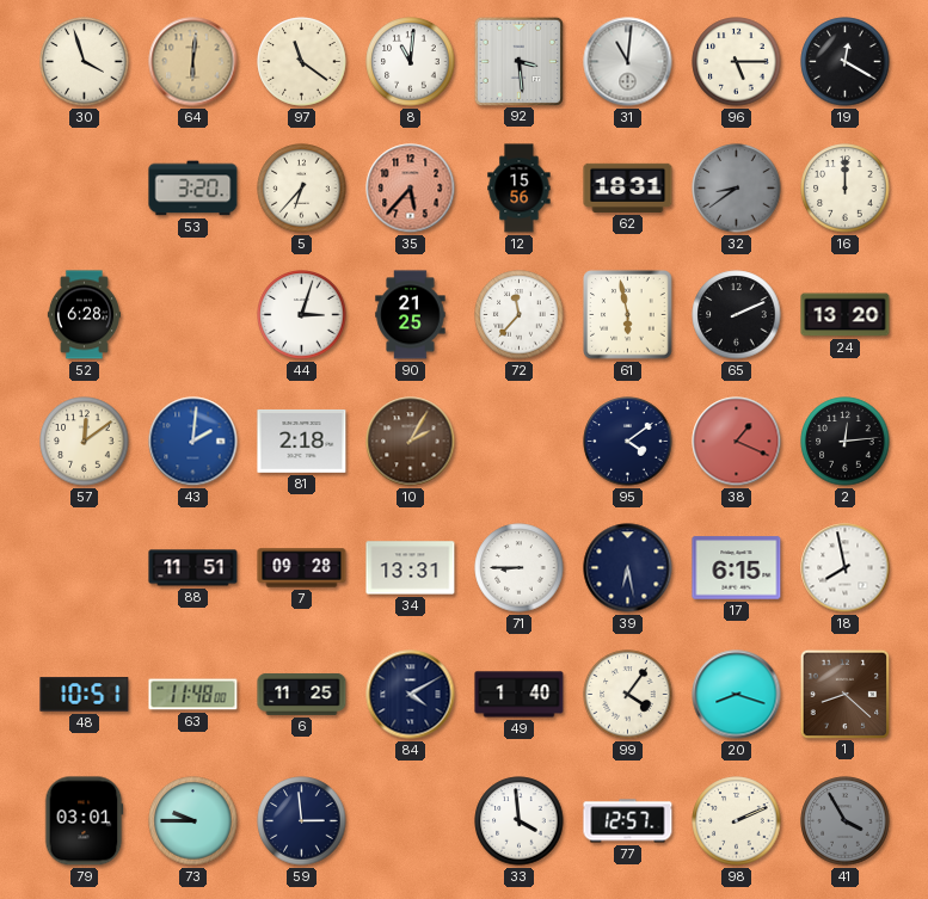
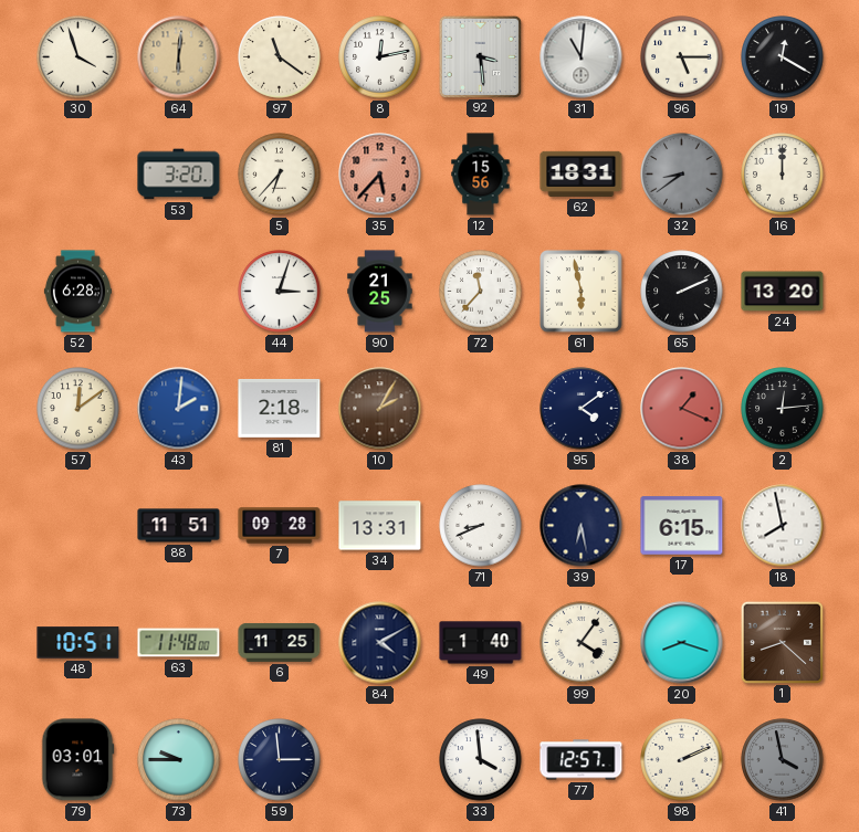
8: 11:01 -> 12:13
71: 8:45 -> 8:41
41: 3:55 -> 3:58
